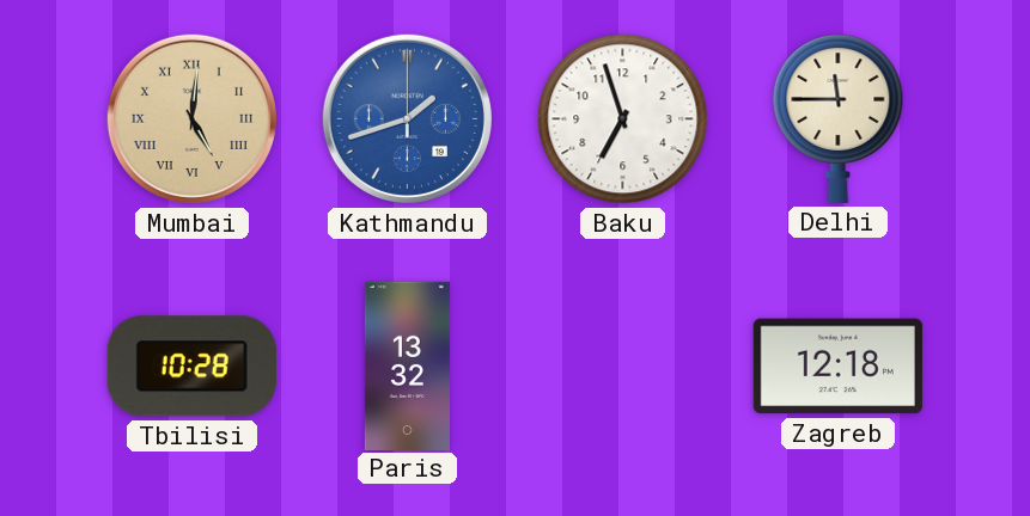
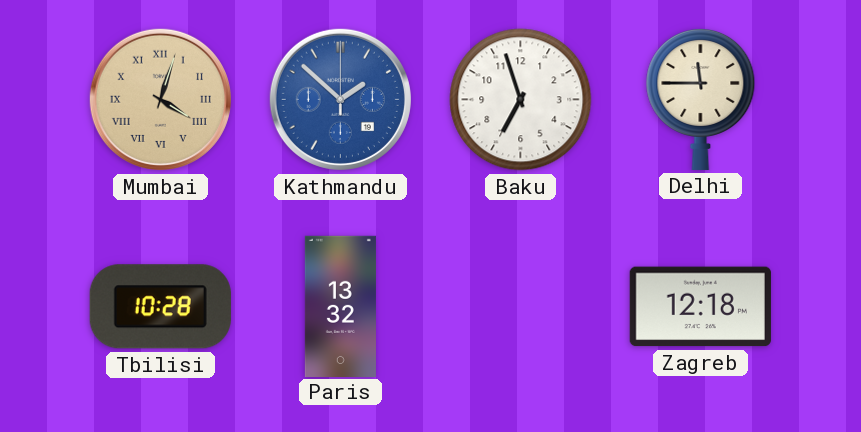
Mumbai: 5:01 -> 4:03
Kathmandu: 1:42 -> 1:52
